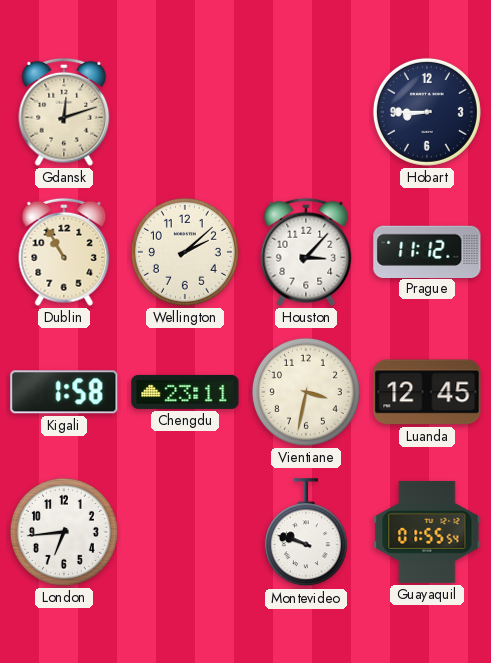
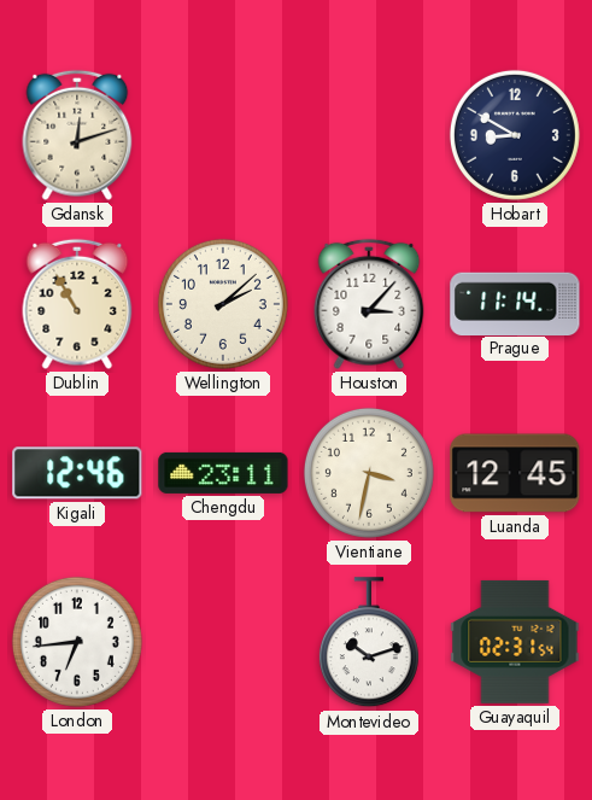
Hobart: 8:45 -> 8:50
Prague: 11:12 -> 11:14
Kigali: 1:58 -> 12:46
Montevideo: 9:48 -> 10:12
Guayaquil: 01:55 -> 02:31
